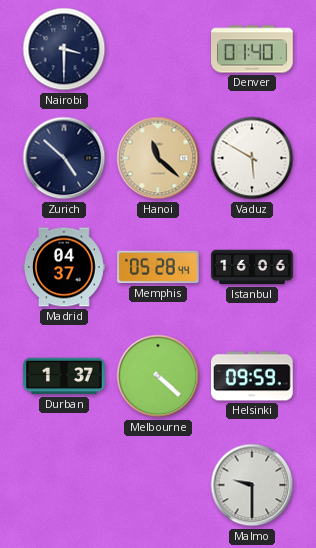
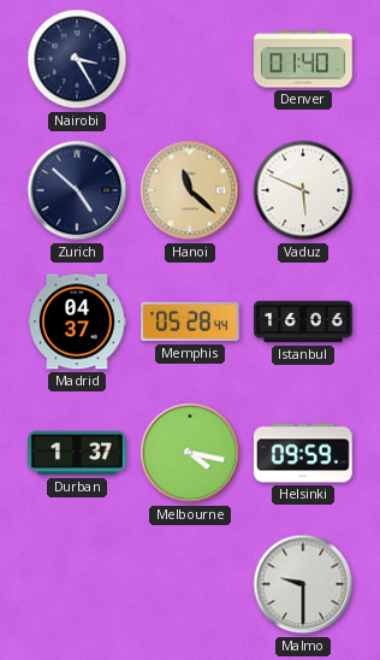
Nairobi: 3:30 -> 3:25
Vaduz: 5:50 -> 5:49
Melbourne: 4:22 -> 4:17
